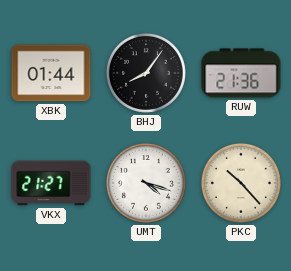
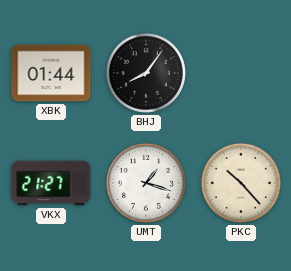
RUW: 21:36 -> none
UMT: 4:18 -> 1:18
